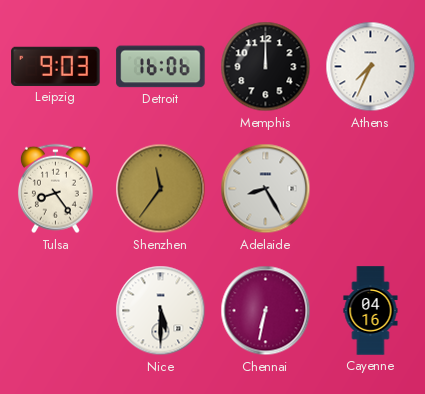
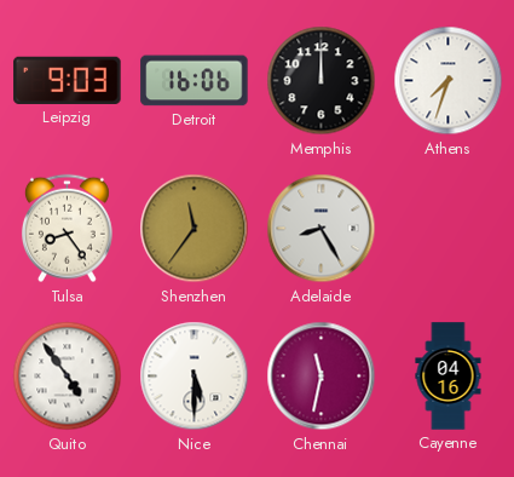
Athens: 7:34 -> 7:33
Quito: none -> 4:54
Chennai: 6:32 -> 11:32
